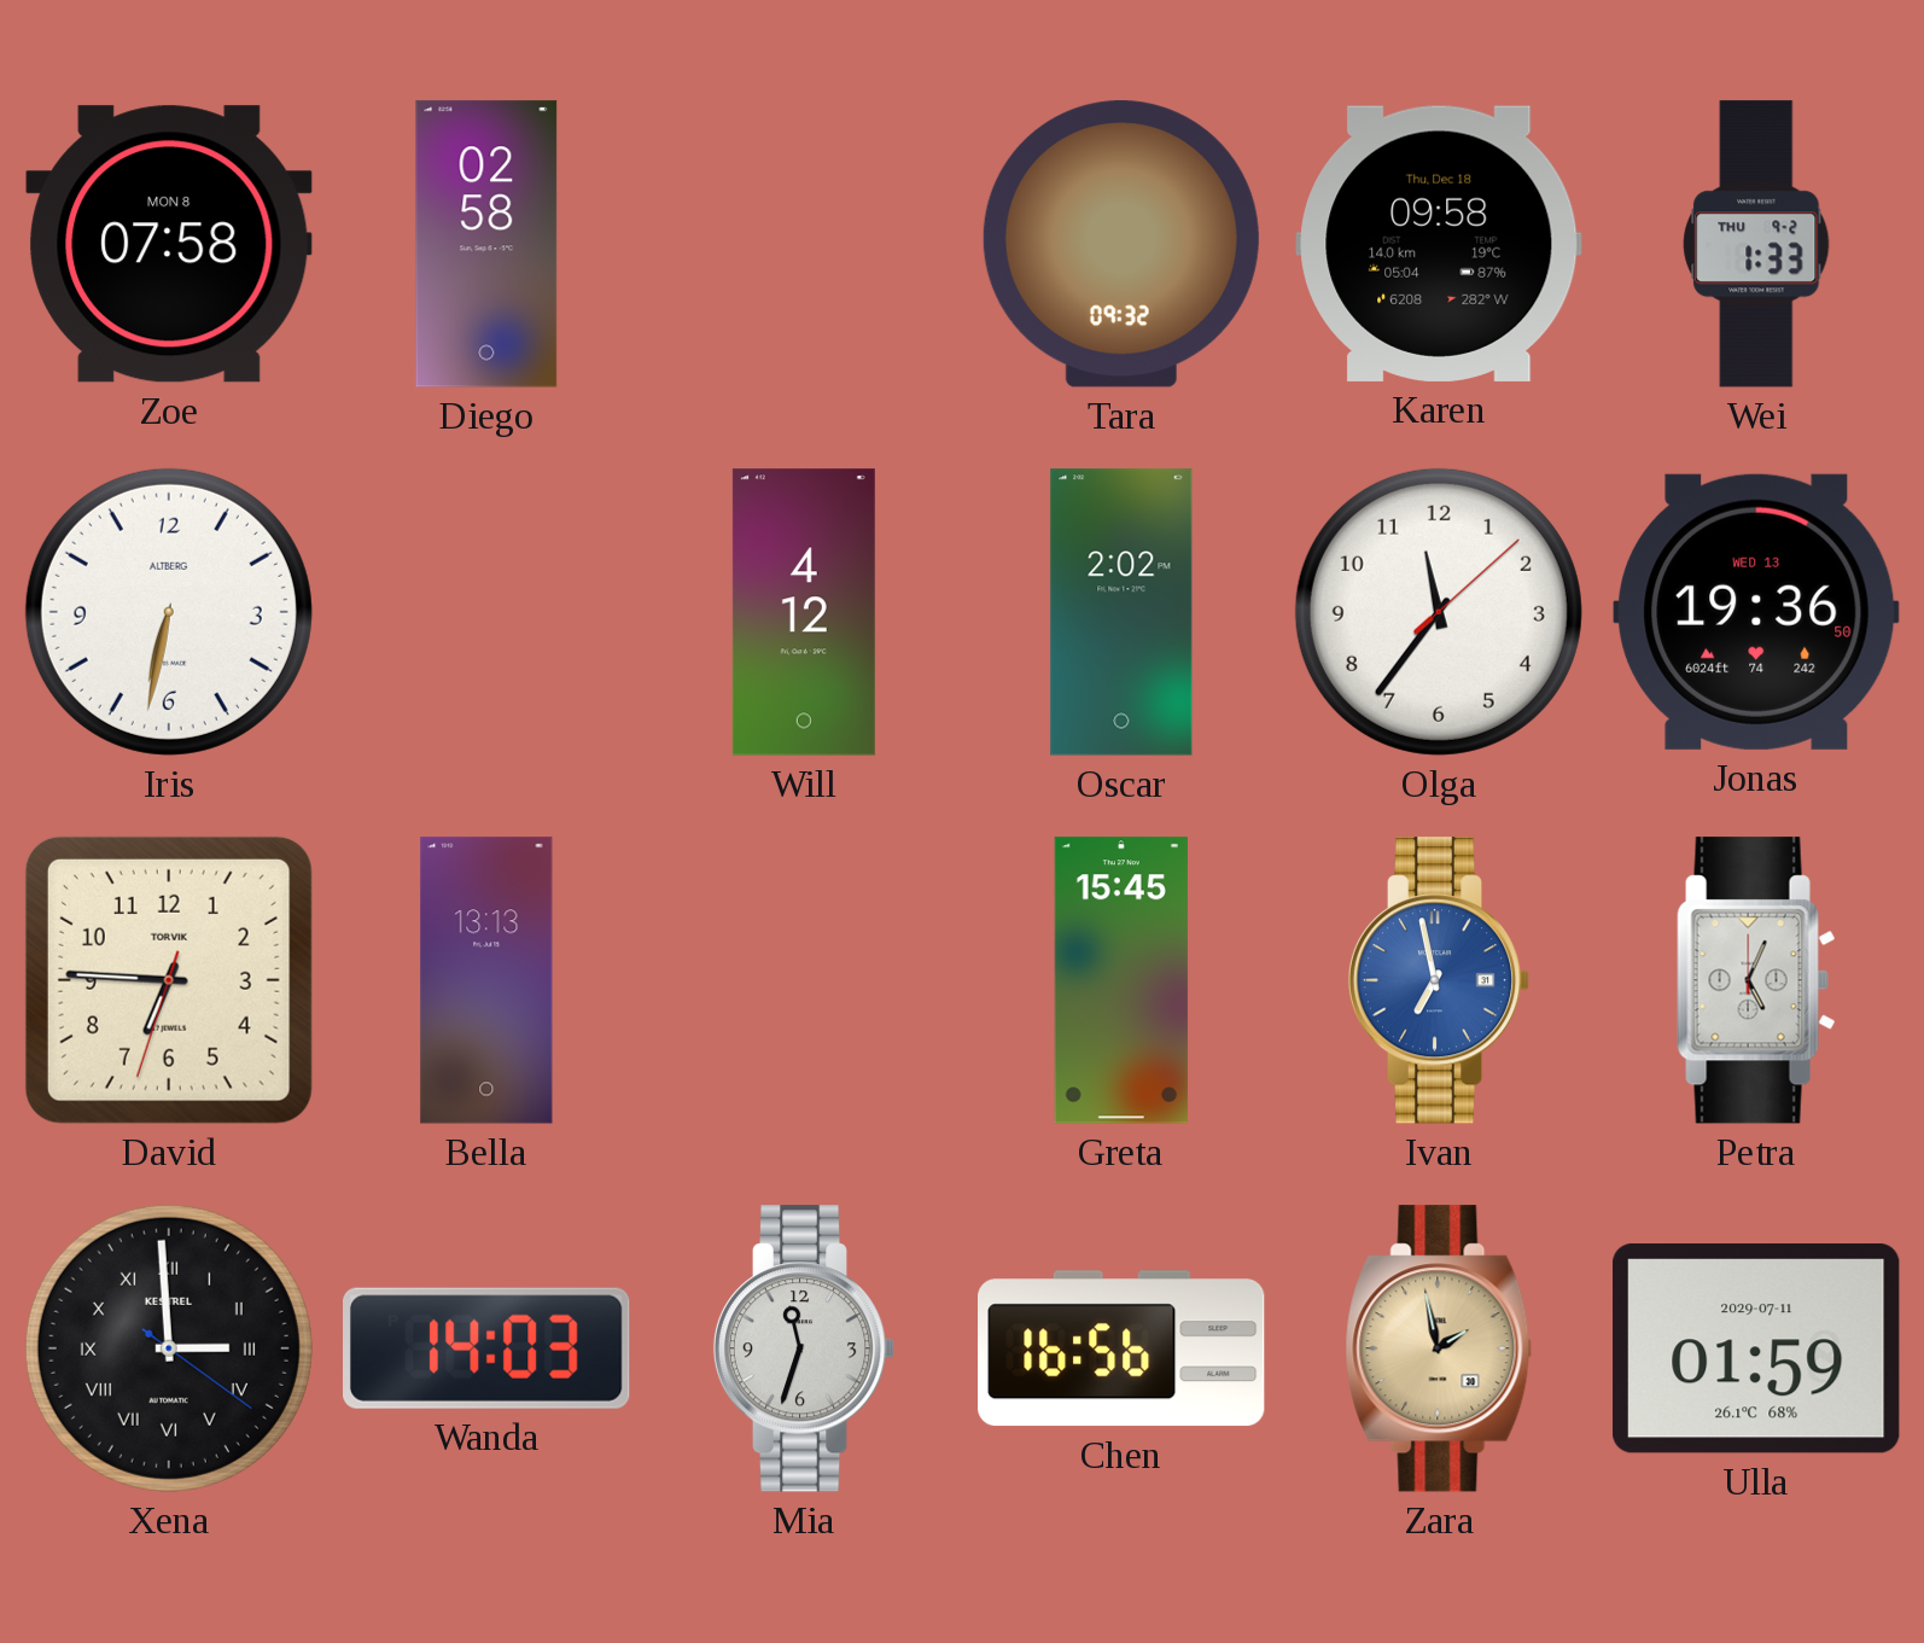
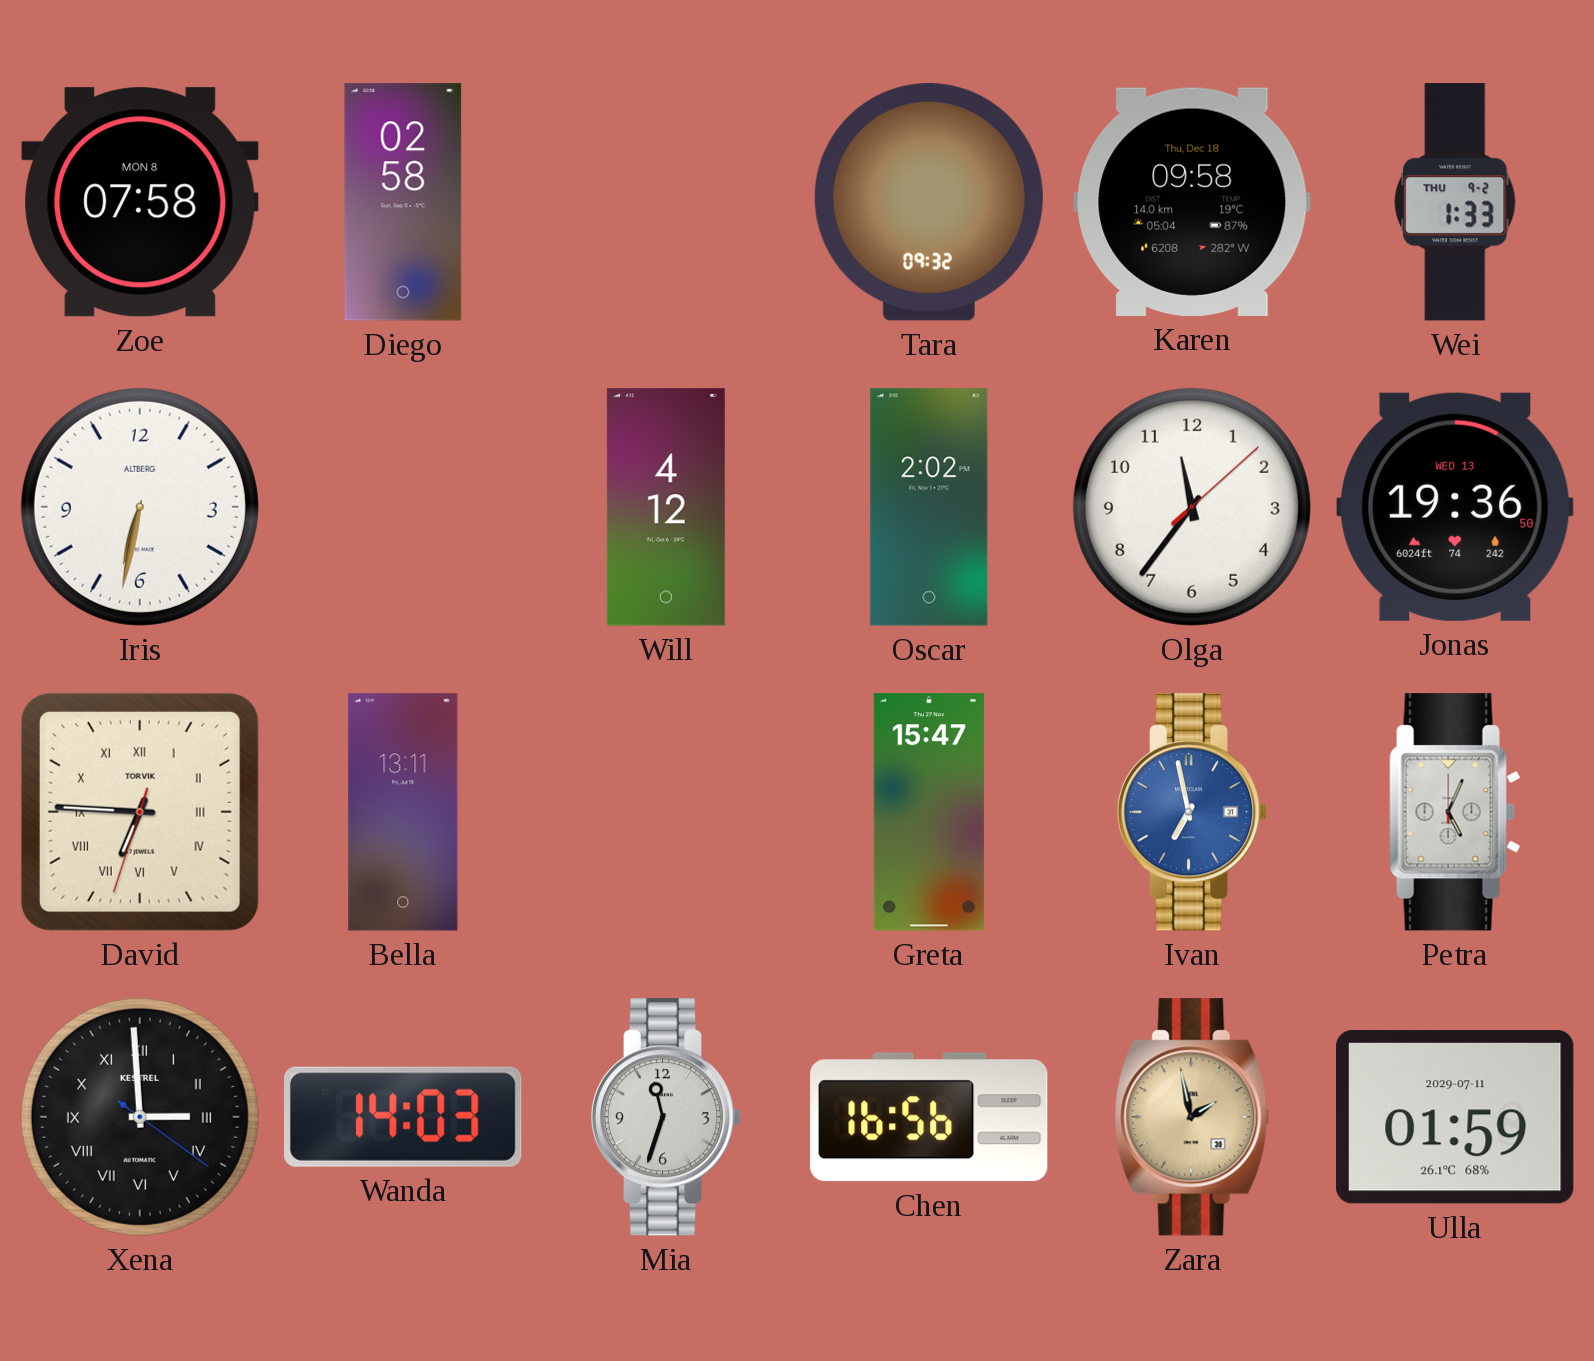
David numerals: Arabic -> Roman
Bella: 13:13 -> 13:11
Greta: 15:45 -> 15:47
